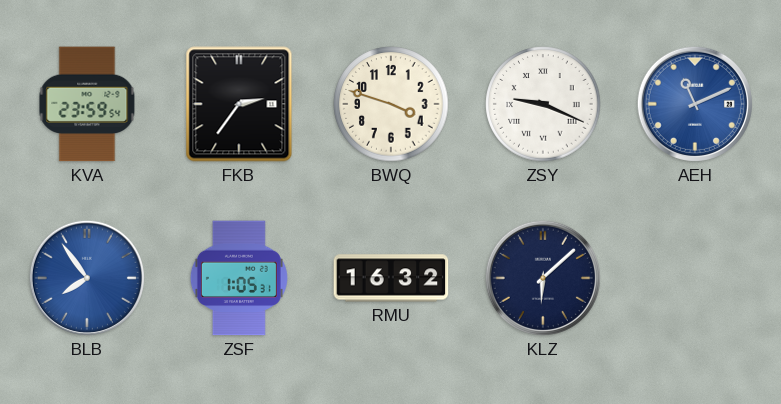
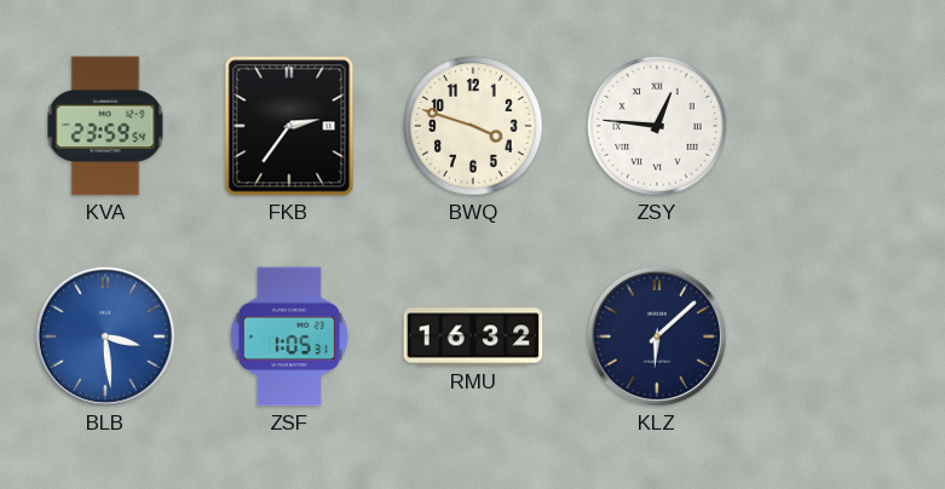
ZSY: 9:19 -> 12:46
AEH: 11:11 -> none
BLB: 7:54 -> 3:29
